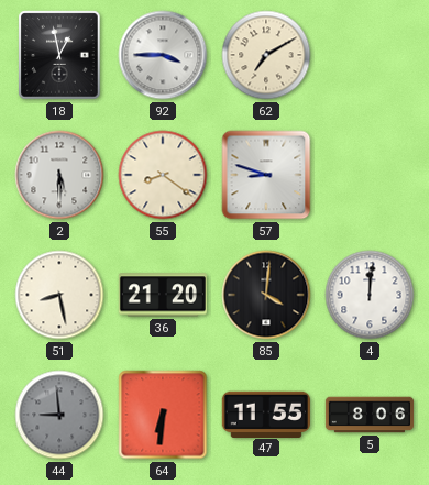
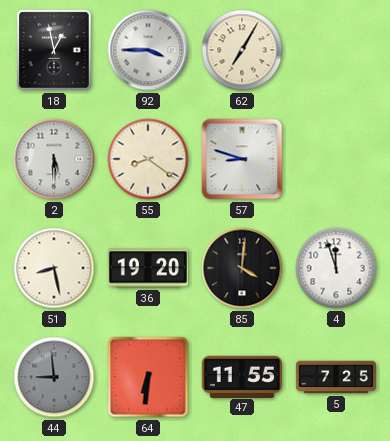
62: 7:10 -> 7:05
36: 21:20 -> 19:20
4: 12:01 -> 11:57
5: 8:06 -> 7:25
